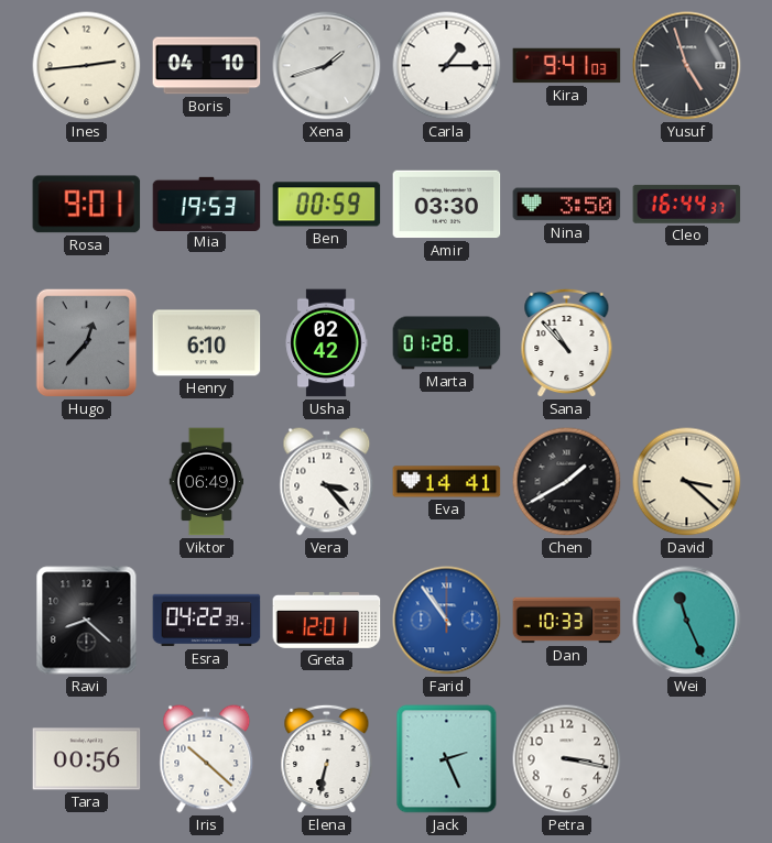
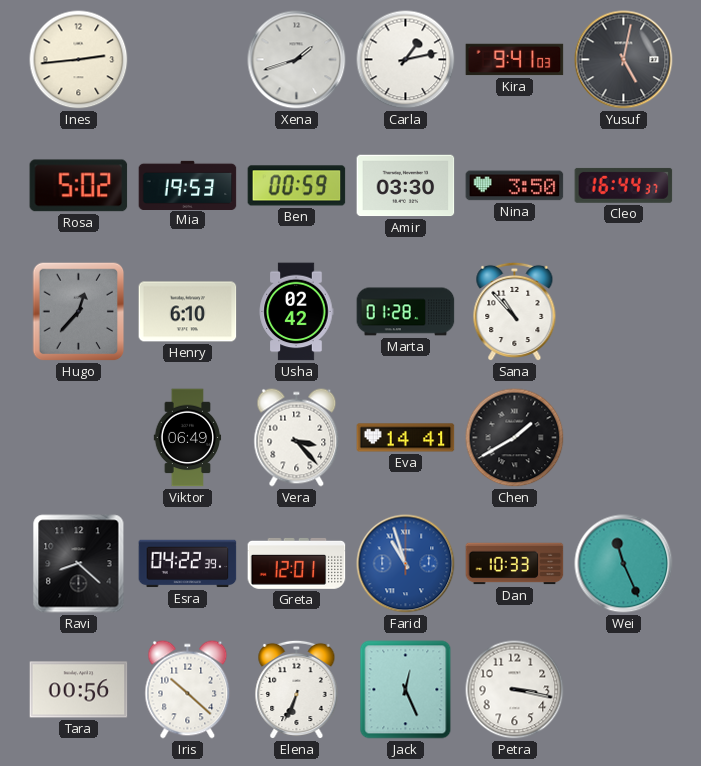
Boris: 04:10 -> none
Carla: 1:15 -> 1:13
Yusuf: 4:57 -> 5:02
Rosa: 9:01 -> 5:02
David: 3:22 -> none
Farid: 10:54 -> 10:57
Elena: 6:32 -> 6:34
Jack: 2:26 -> 12:26
